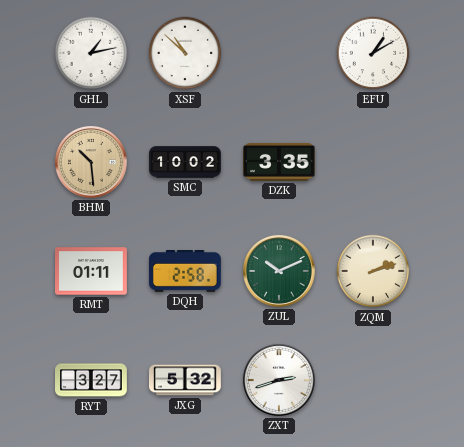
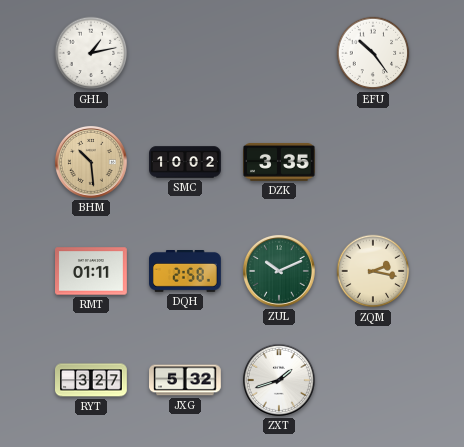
XSF: 10:52 -> none
EFU: 1:10 -> 10:24
ZQM: 2:12 -> 2:17
ZXT: 2:42 -> 1:42
